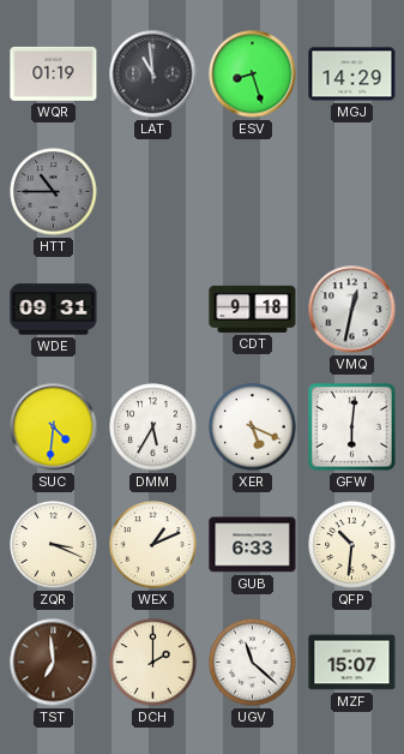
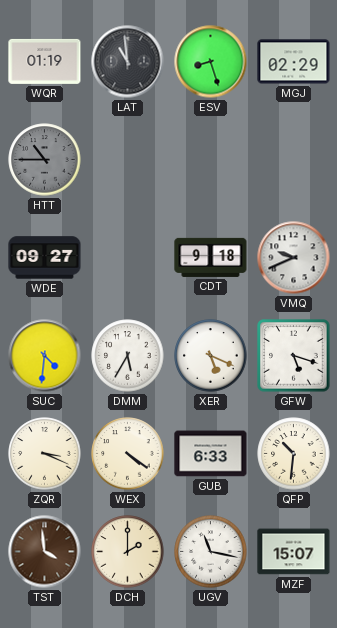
MGJ: 14:29 -> 02:29
WDE: 09:31 -> 09:27
VMQ: 12:32 -> 9:41
GFW: 6:01 -> 5:18
WEX: 1:11 -> 4:21
TST: 6:59 -> 3:59
UGV: 11:22 -> 11:17
